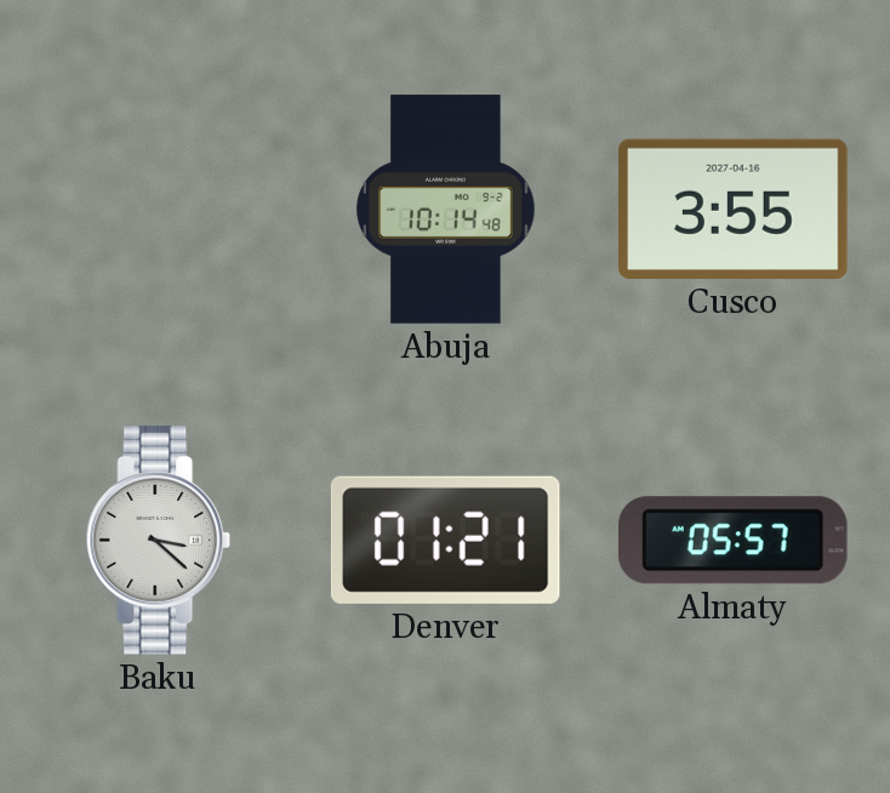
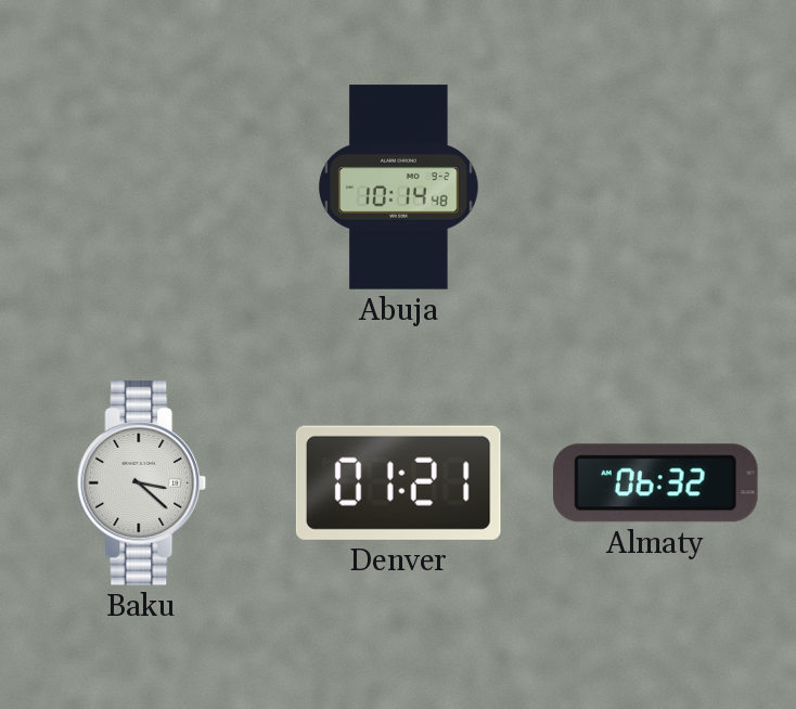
Cusco: 3:55 -> none
Almaty: 05:57 -> 06:32
